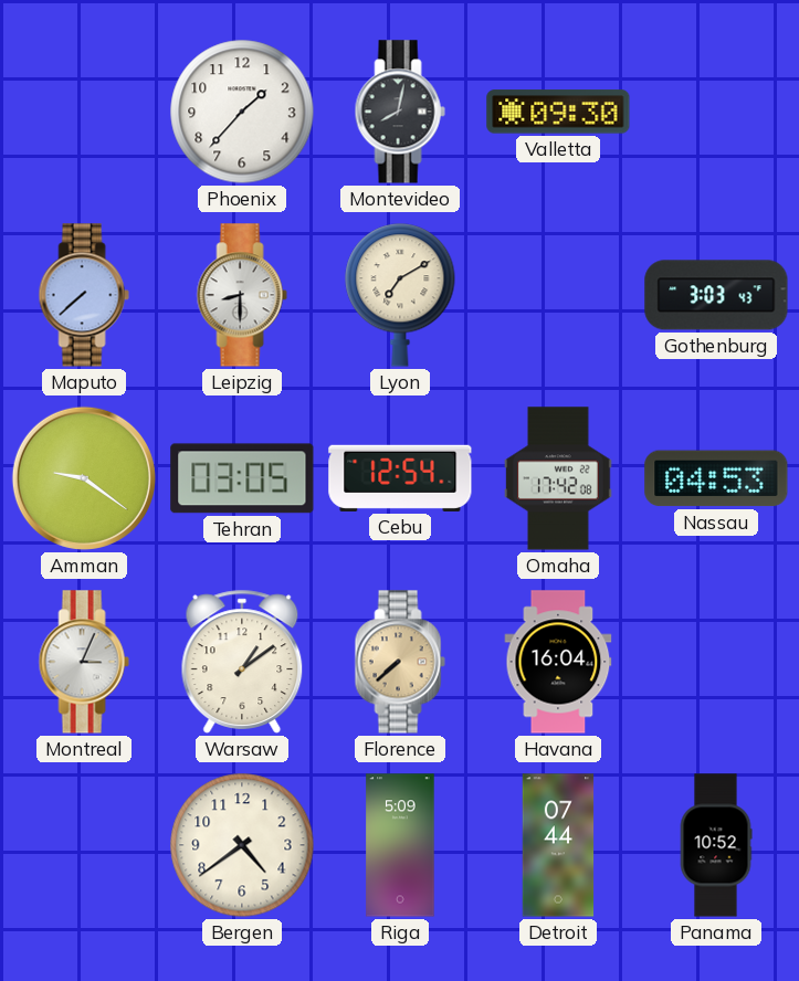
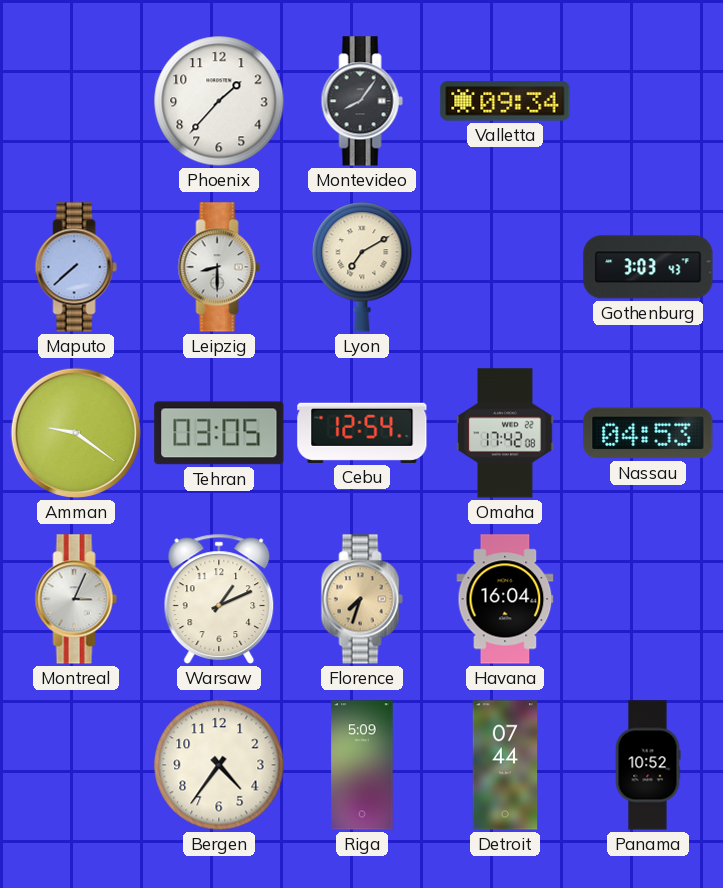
Montevideo: 8:02 -> 8:06
Valletta: 09:30 -> 09:34
Warsaw: 1:09 -> 1:11
Florence: 7:38 -> 7:33
Bergen: 4:39 -> 4:36
